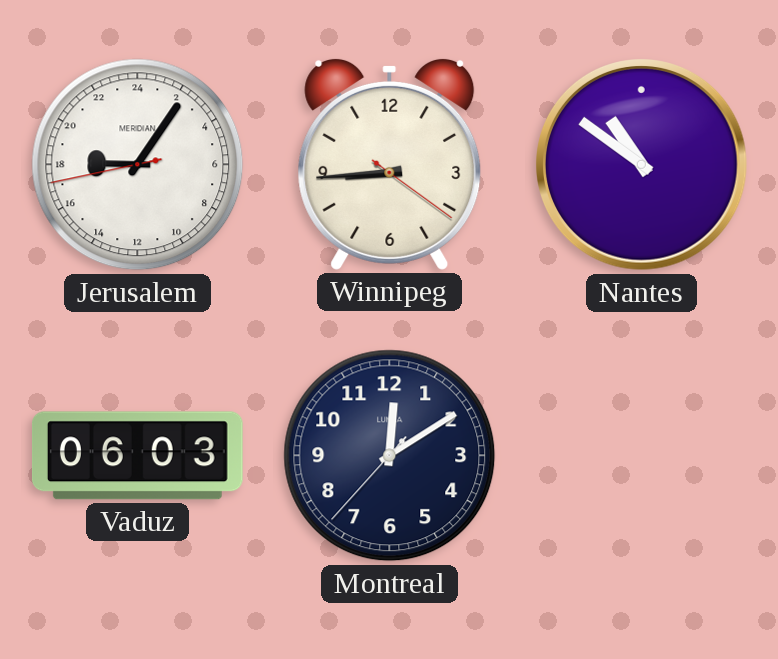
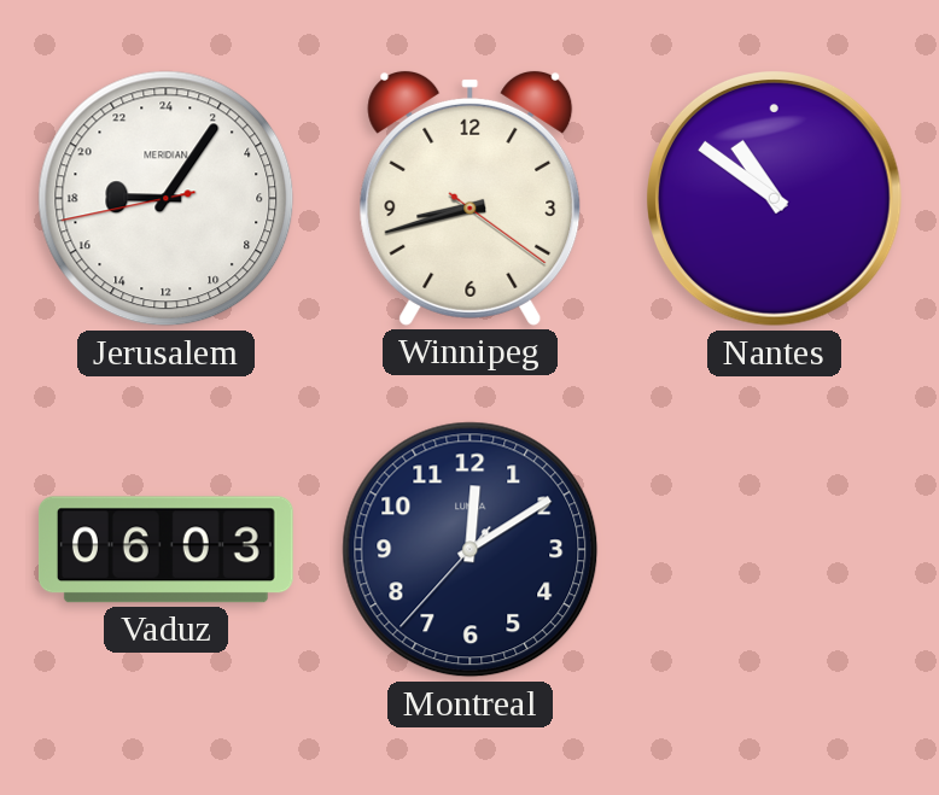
Winnipeg: 8:44 -> 8:42
